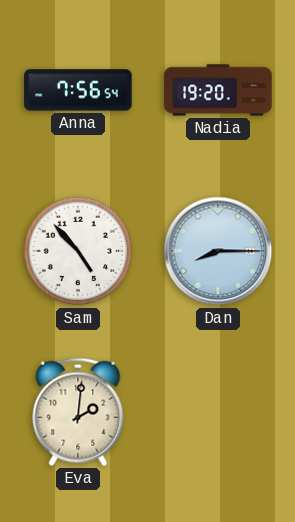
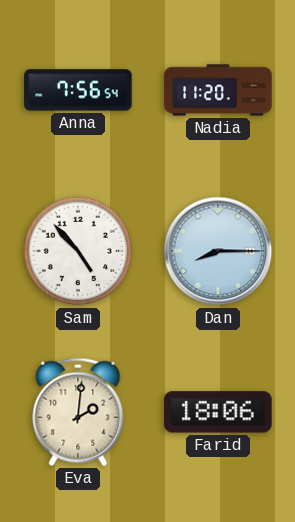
Nadia: 19:20 -> 11:20
Farid: none -> 18:06
